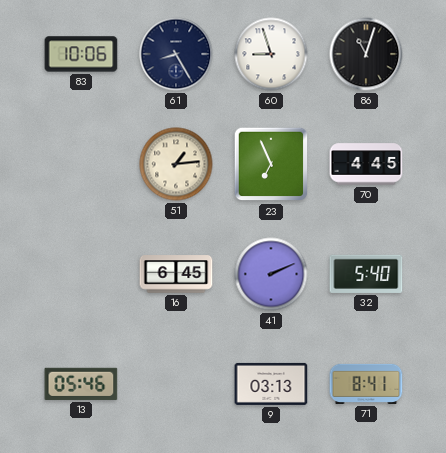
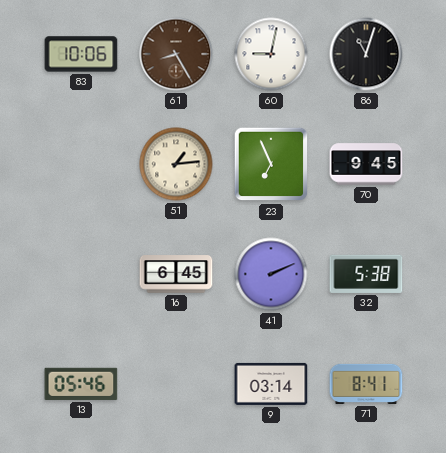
61 dial: navy -> brown
60: 8:57 -> 9:02
70: 4:45 -> 9:45
32: 5:40 -> 5:38
9: 03:13 -> 03:14
